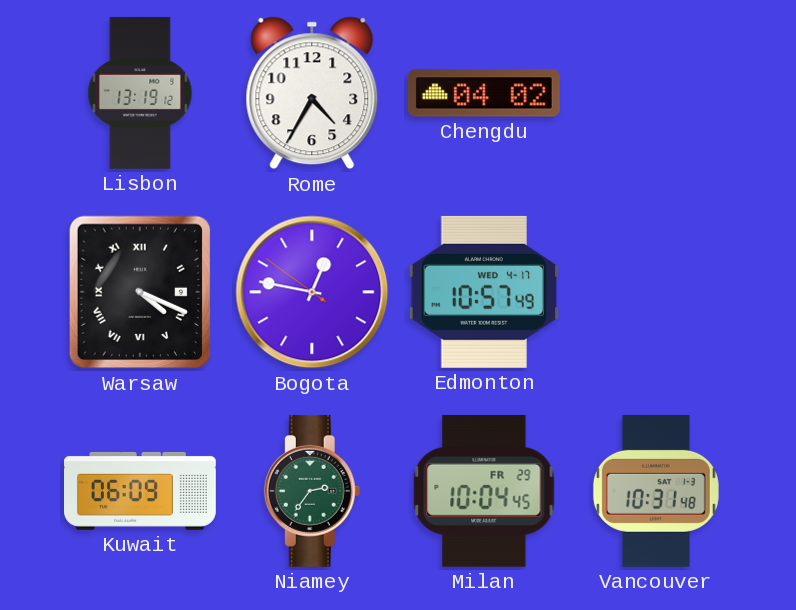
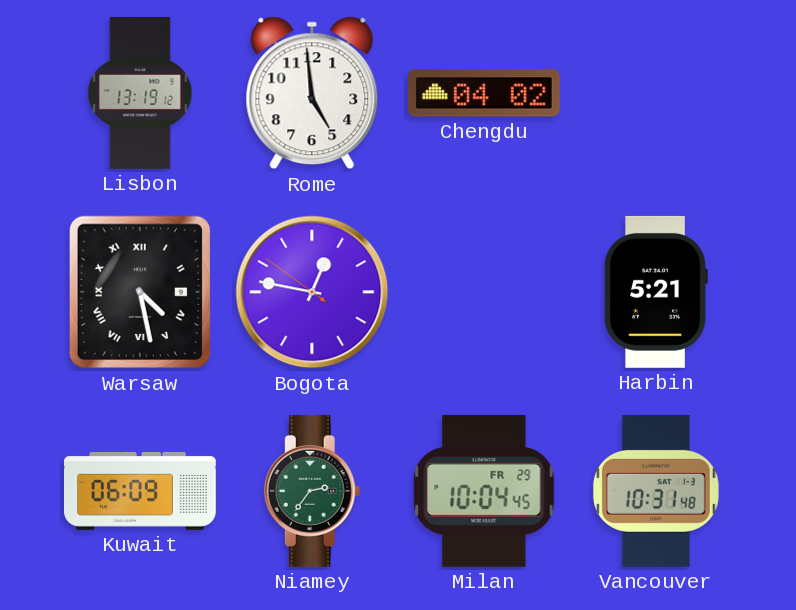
Rome: 4:35 -> 4:59
Warsaw: 4:19 -> 4:28
Edmonton: 10:57 -> none
Harbin: none -> 5:21
